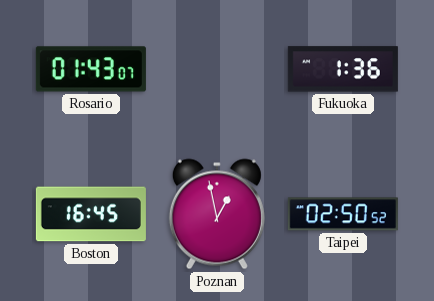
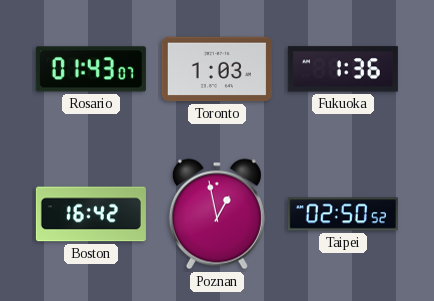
Toronto: none -> 1:03
Boston: 16:45 -> 16:42
